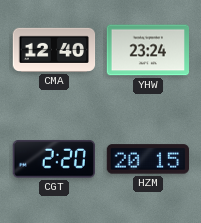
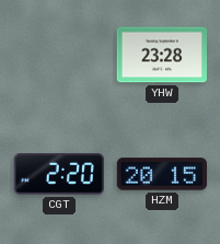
CMA: 12:40 -> none
YHW: 23:24 -> 23:28
